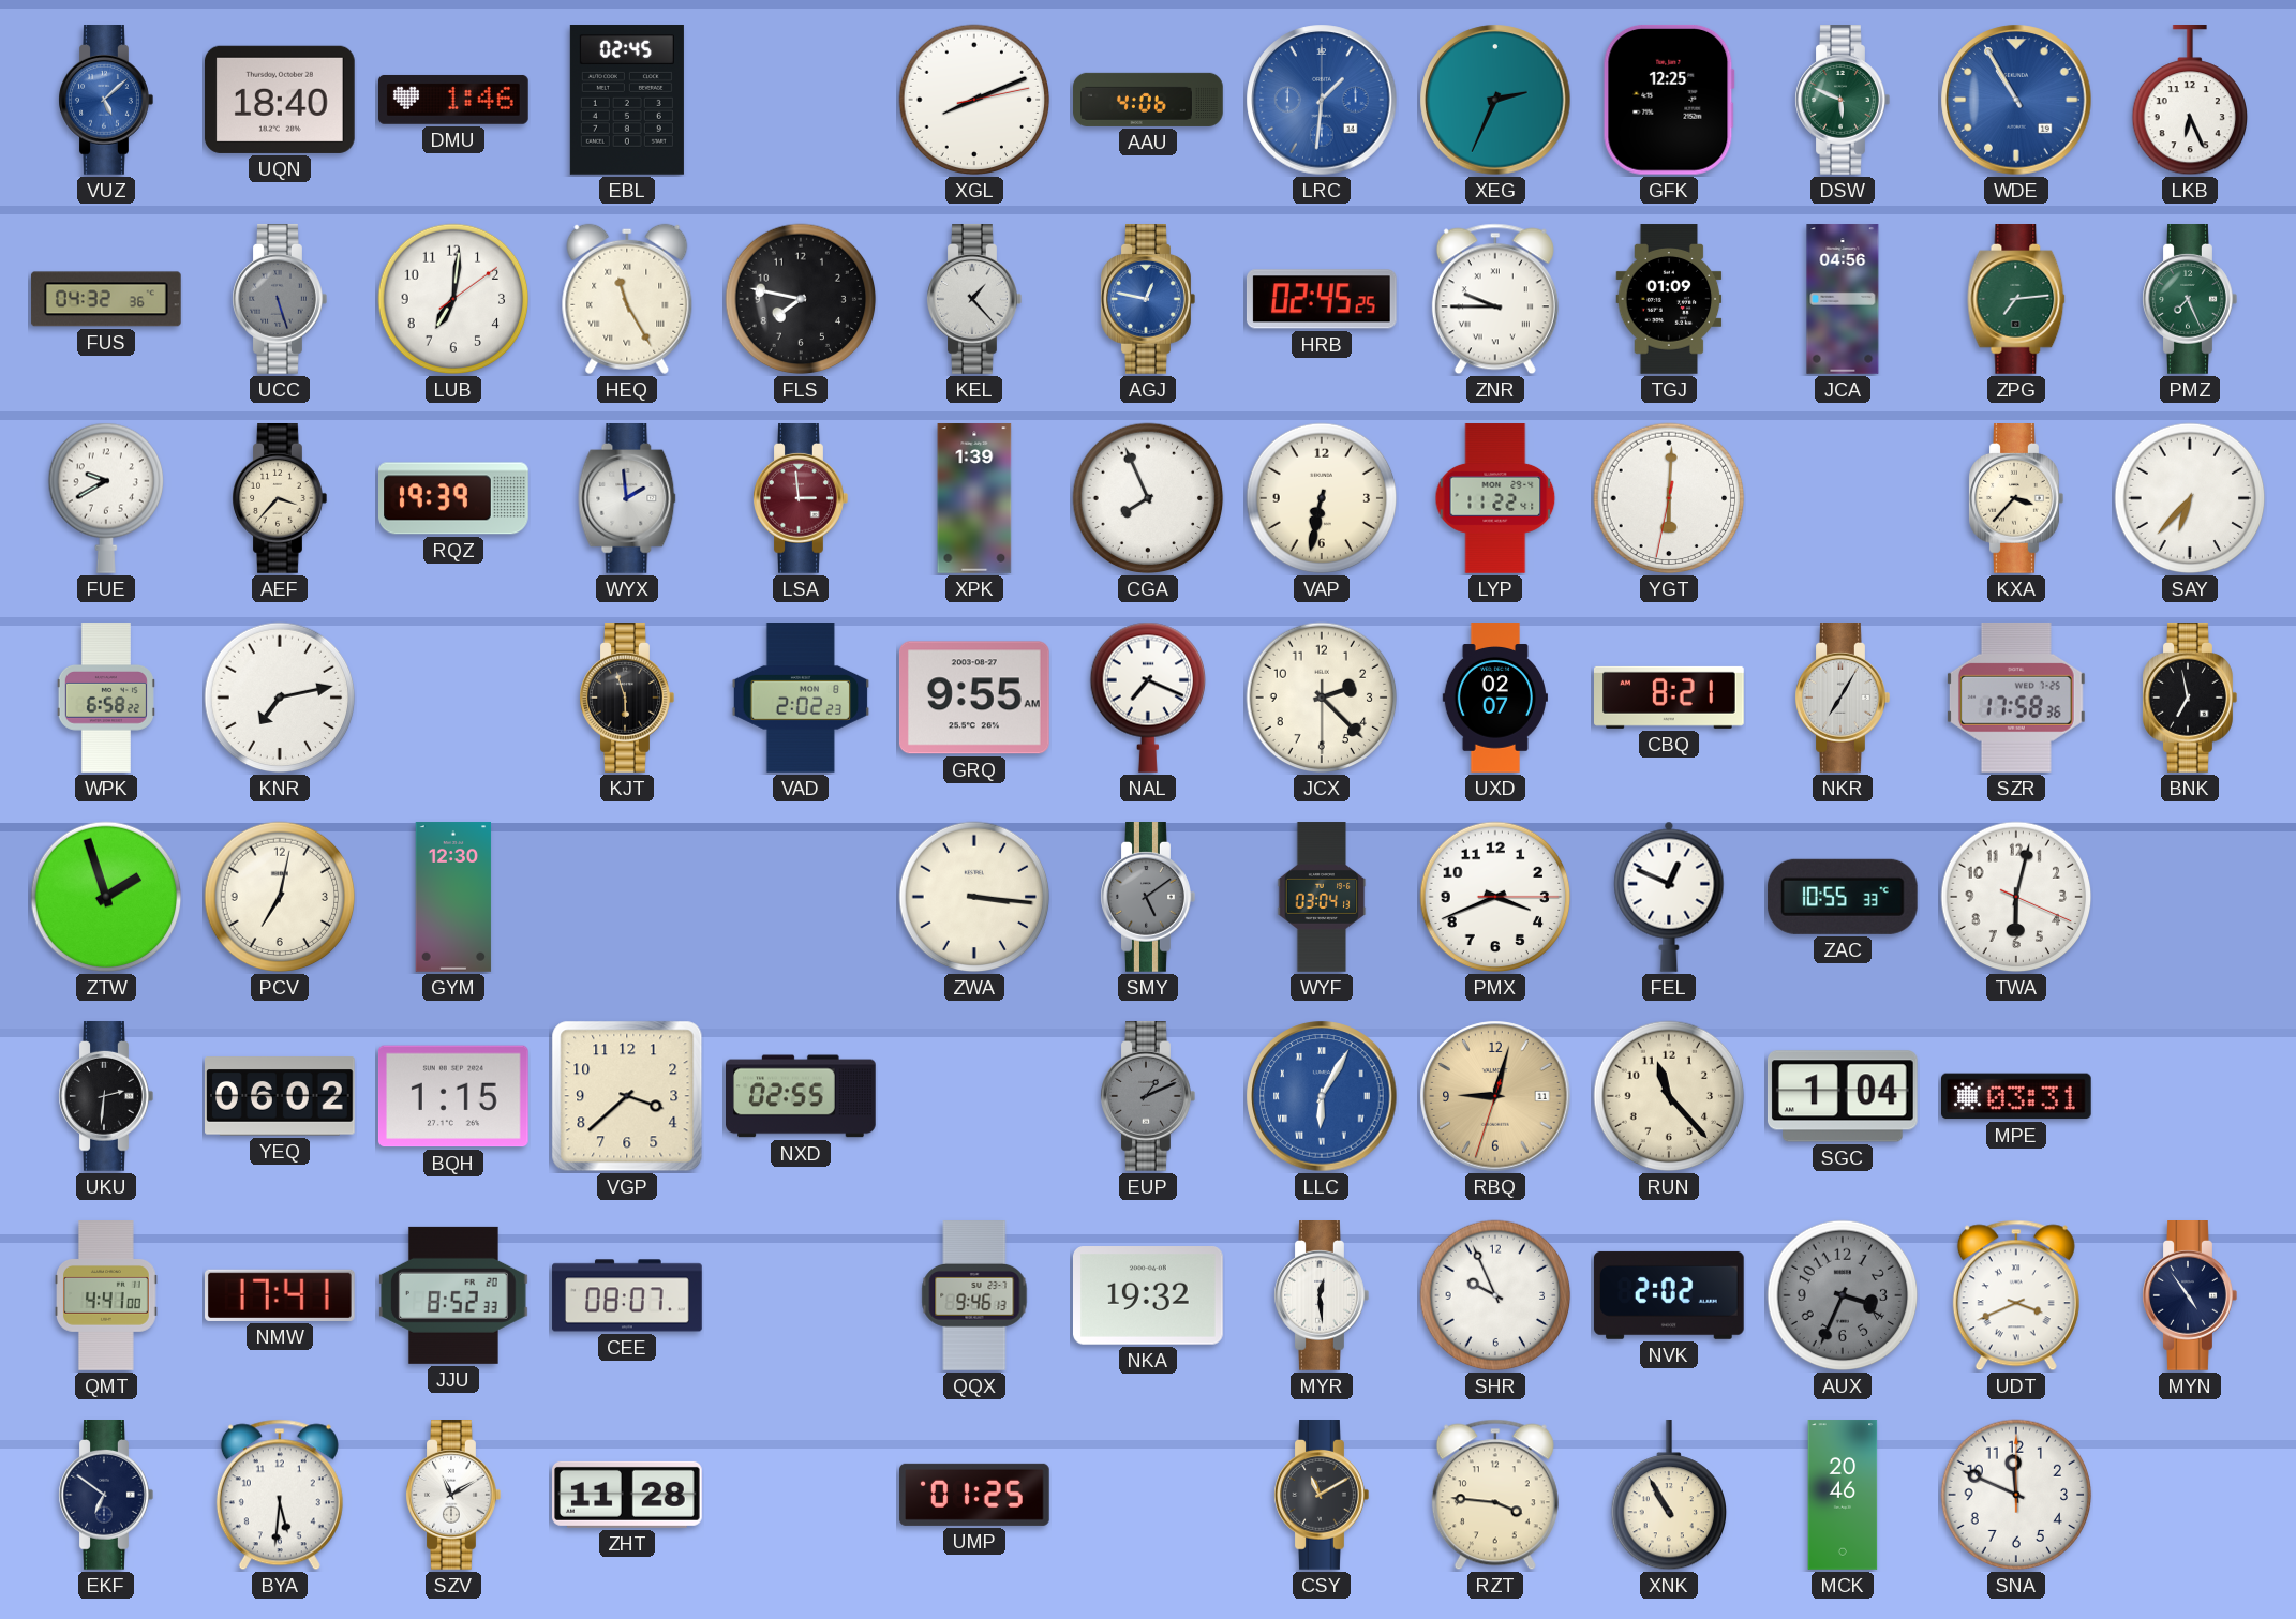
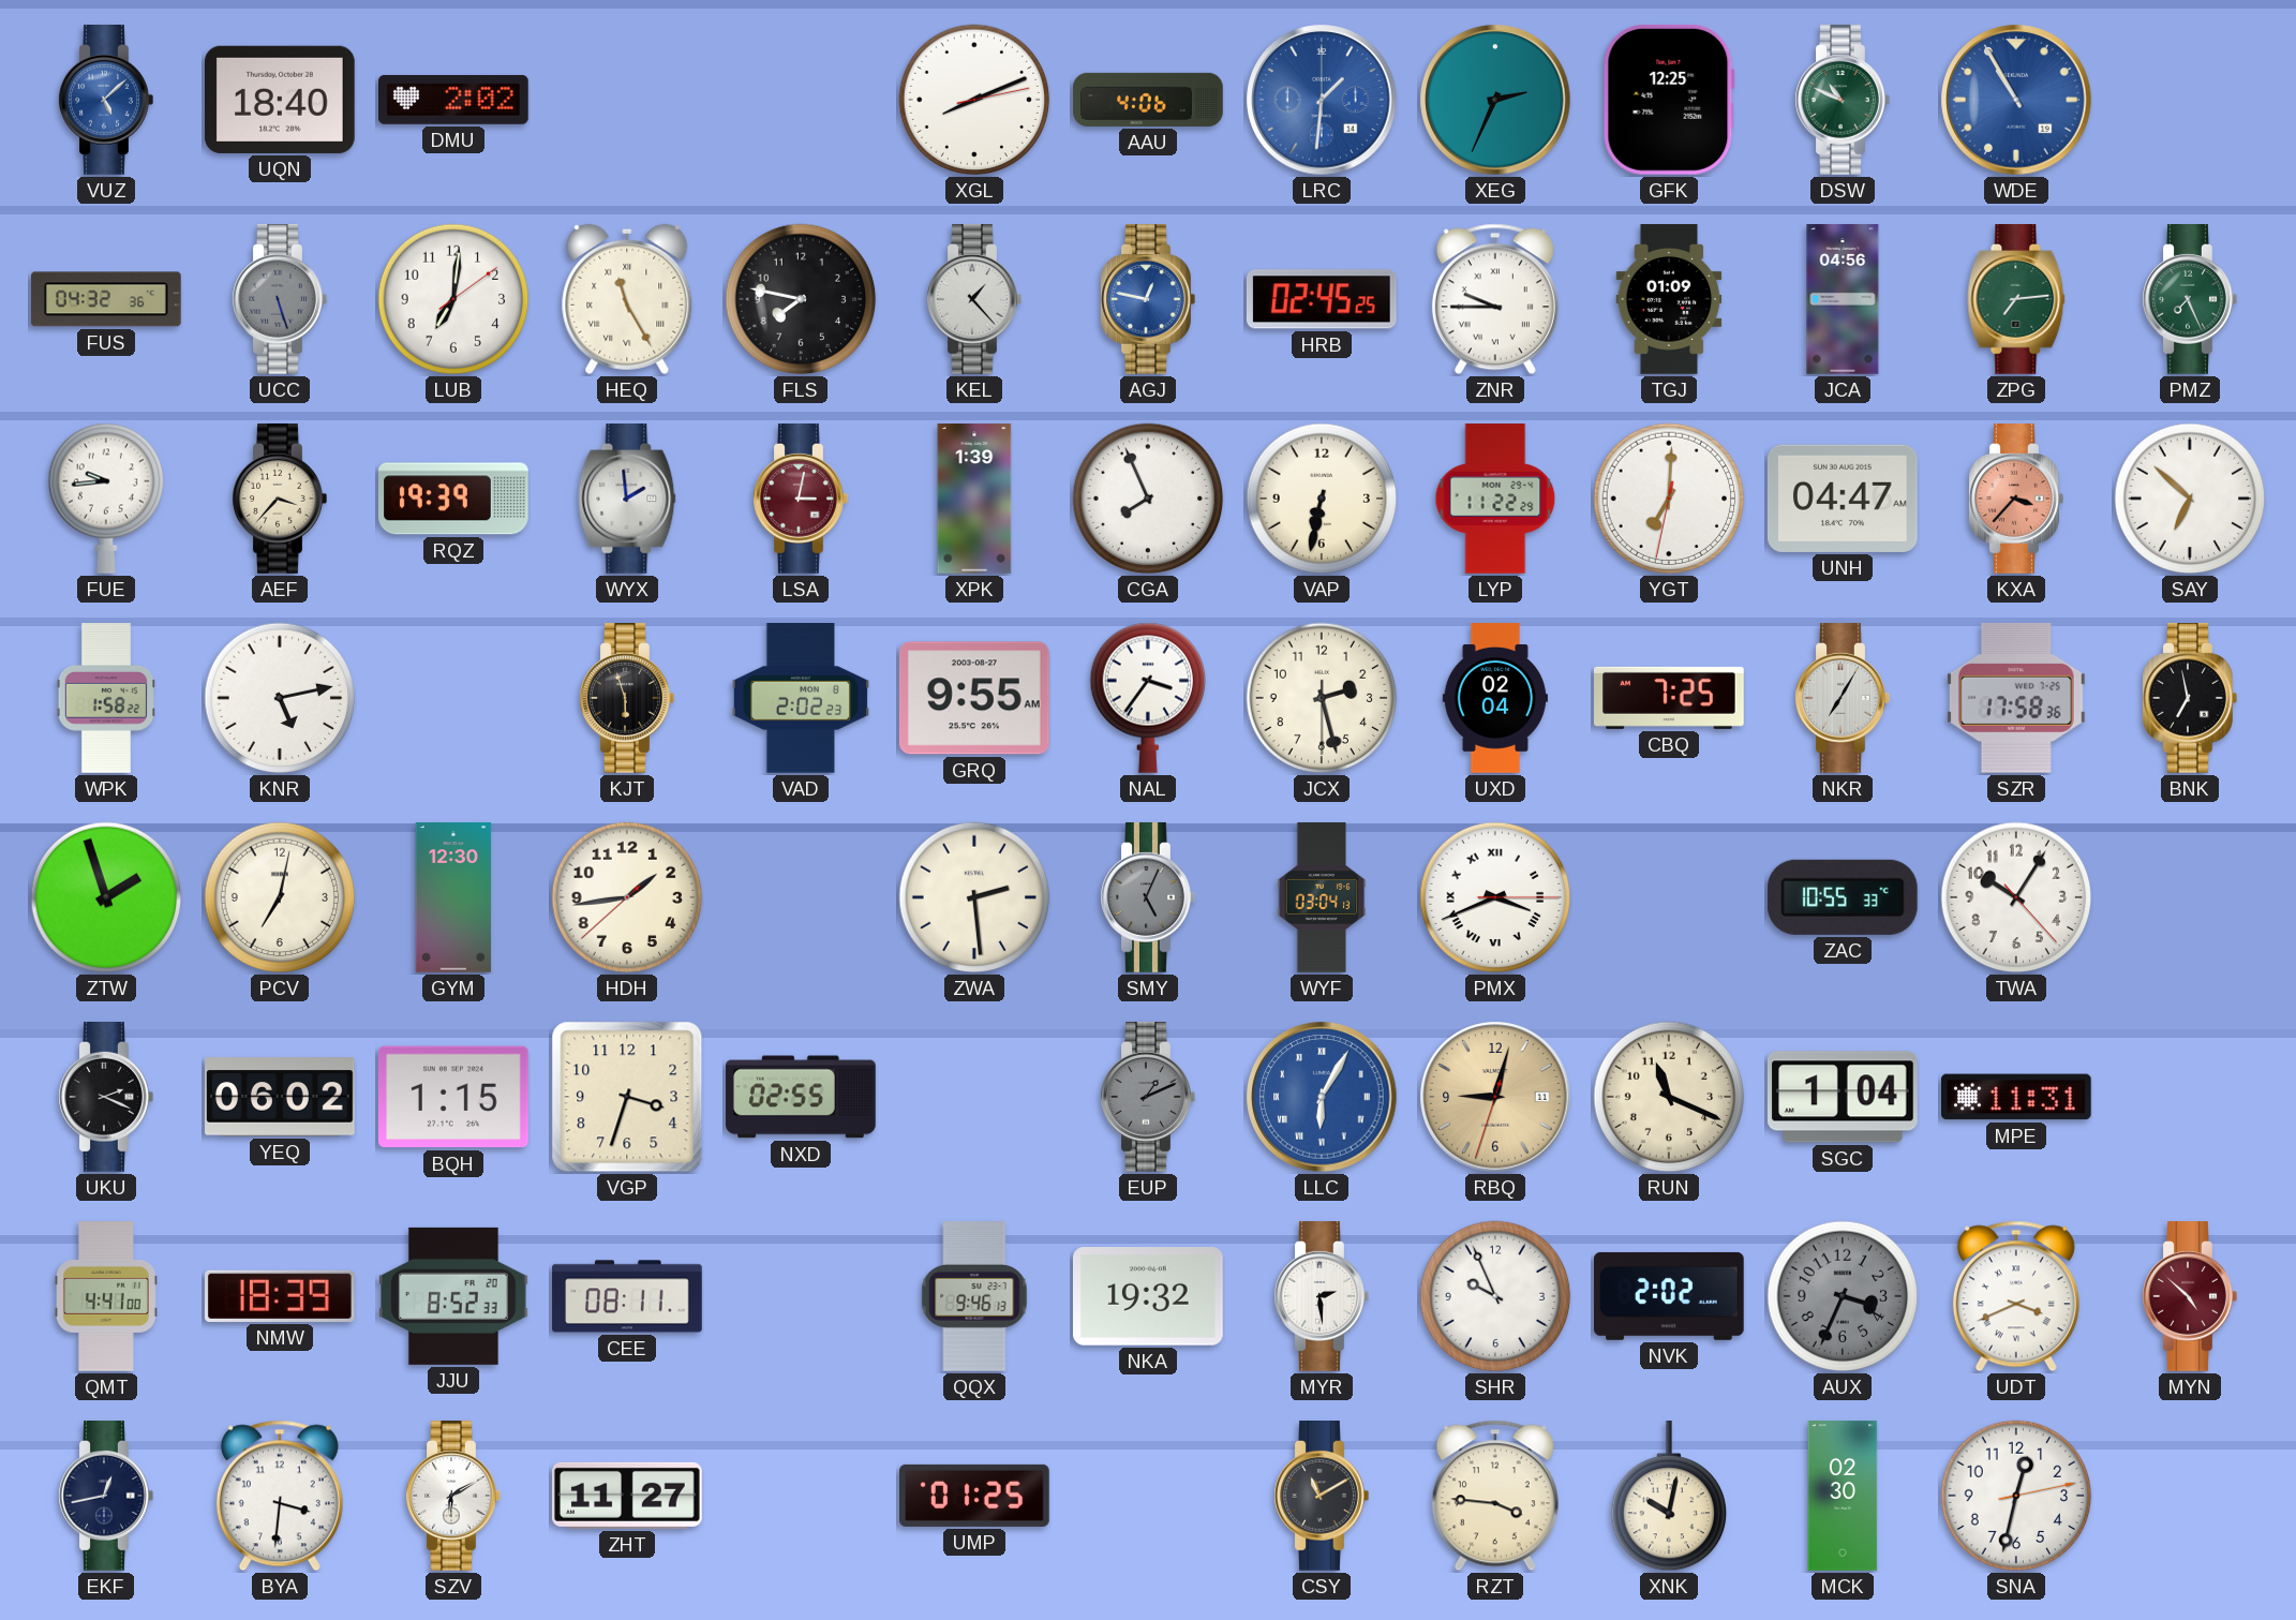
DMU: 1:46 -> 2:02
EBL: 02:45 -> none
DSW: 5:49 -> 10:49
LKB: 6:26 -> none
FUE: 9:40 -> 9:44
LSA: 2:59 -> 3:02
LYP: 11:22:41 -> 11:22:29
YGT: 6:00 -> 7:00
UNH: none -> 04:47
KXA dial: cream -> salmon
SAY: 6:37 -> 6:52
WPK: 6:58 -> 1:58
KNR: 7:13 -> 5:13
NAL: 7:19 -> 3:36
JCX: 2:22 -> 2:27
UXD: 02:07 -> 02:04
CBQ: 8:21 -> 7:25
HDH: none -> 1:43
ZWA: 3:16 -> 2:29
SMY: 5:09 -> 5:04
PMX numerals: Arabic -> Roman
FEL: 12:49 -> none
TWA: 6:02 -> 10:05
UKU: 2:31 -> 2:19
VGP: 3:38 -> 3:33
RUN: 11:23 -> 11:19
MPE: 03:31 -> 11:31
NMW: 17:41 -> 18:39
CEE: 08:07 -> 08:11
MYR: 12:29 -> 2:29
MYN: 4:54 -> 4:52
MYN dial: navy -> burgundy
EKF: 6:51 -> 12:43
BYA: 5:31 -> 3:31
SZV: 11:10 -> 6:10
ZHT: 11:28 -> 11:27
XNK: 10:55 -> 10:02
MCK: 20:46 -> 02:30
SNA: 11:49 -> 12:32
